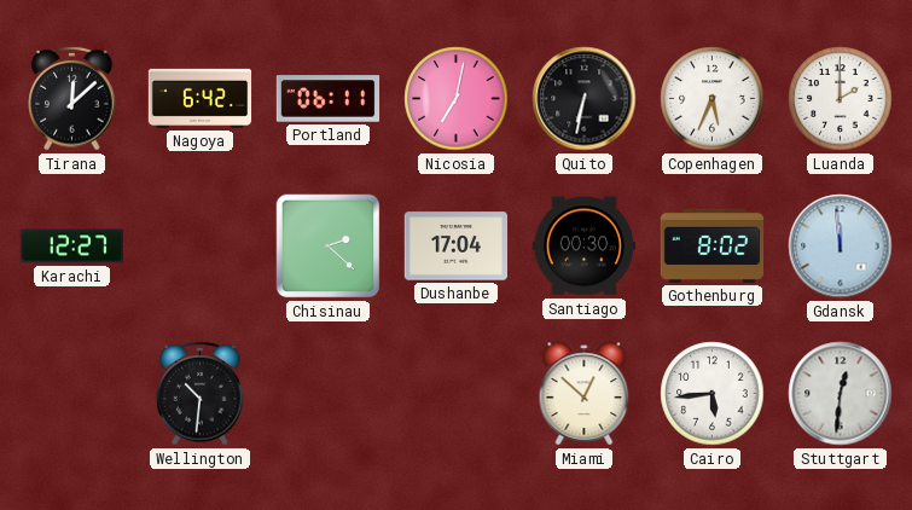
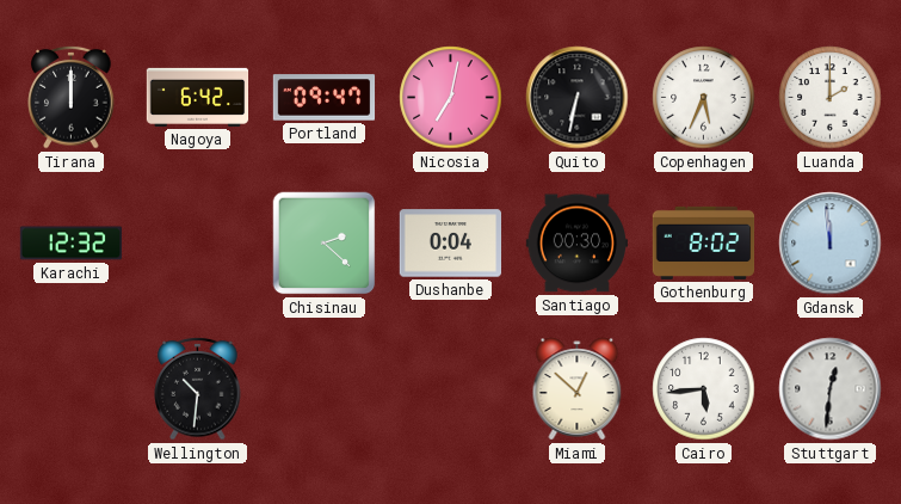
Tirana: 12:08 -> 12:00
Portland: 06:11 -> 09:47
Karachi: 12:27 -> 12:32
Dushanbe: 17:04 -> 0:04
